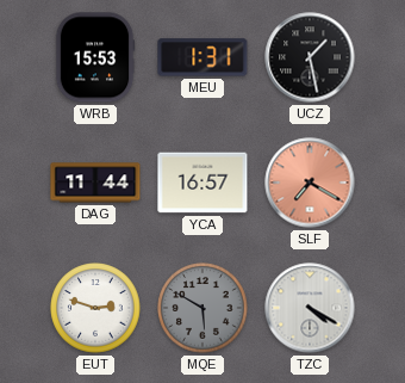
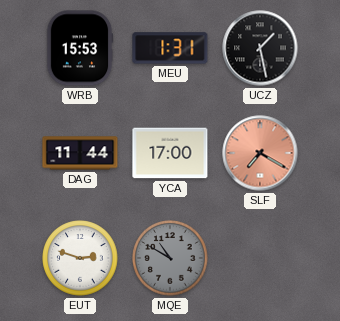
YCA: 16:57 -> 17:00
MQE: 5:50 -> 10:50
TZC: 4:20 -> none
